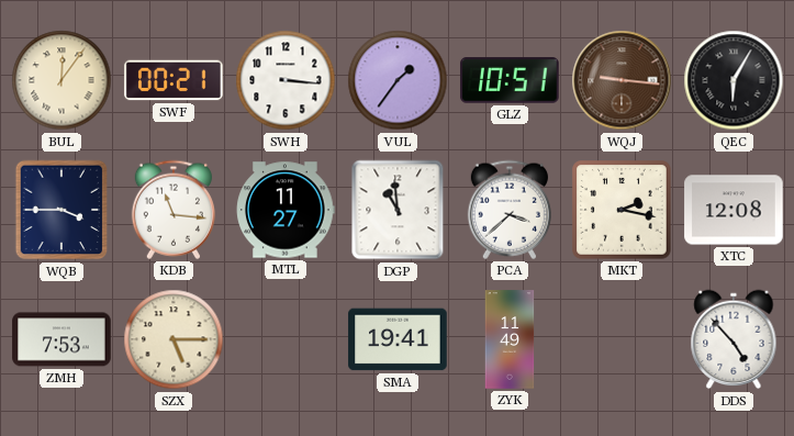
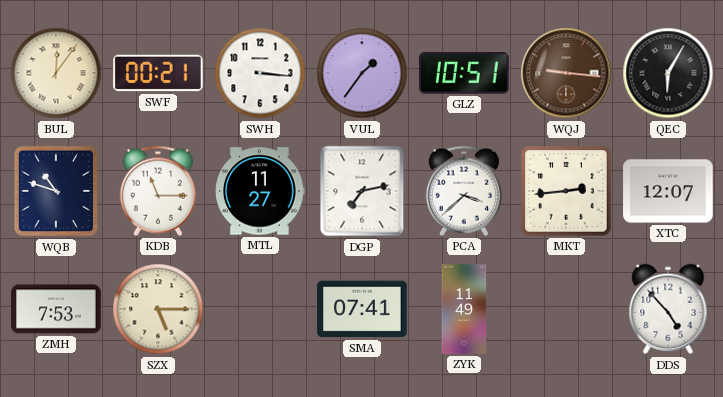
WQB: 3:45 -> 10:48
KDB: 11:16 -> 11:15
DGP: 10:59 -> 7:13
MKT: 2:17 -> 2:44
XTC: 12:08 -> 12:07
SMA: 19:41 -> 07:41
